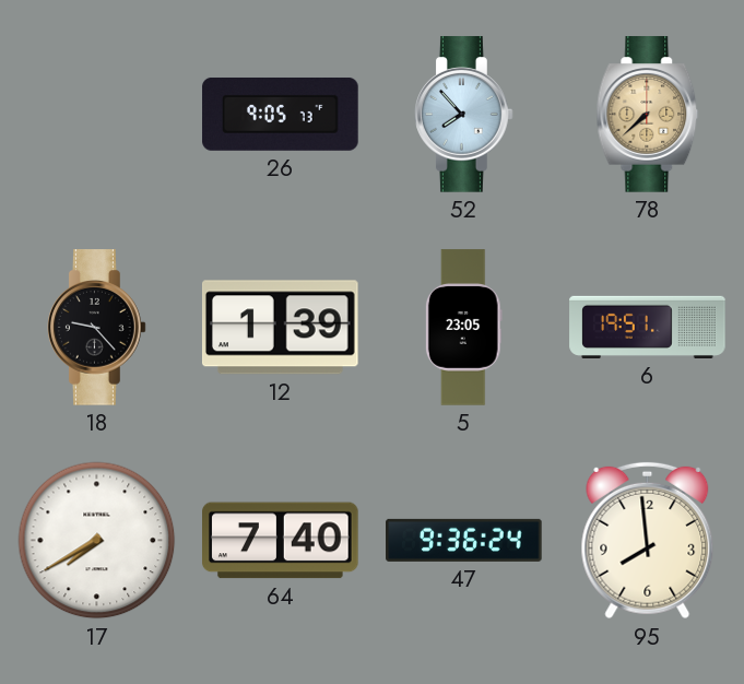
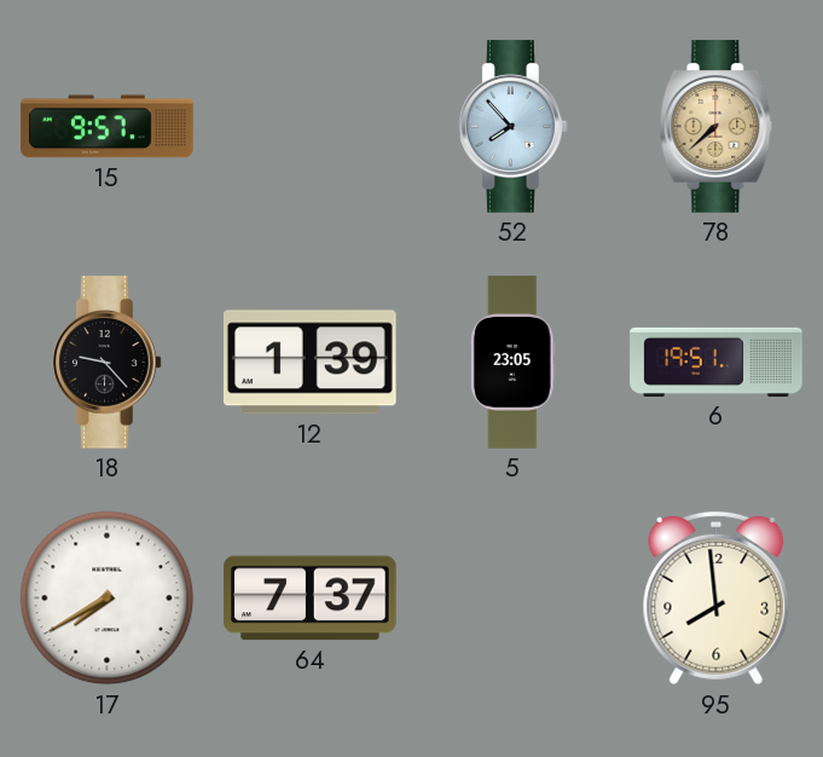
15: none -> 9:57
26: 9:05 -> none
64: 7:40 -> 7:37
47: 9:36 -> none
